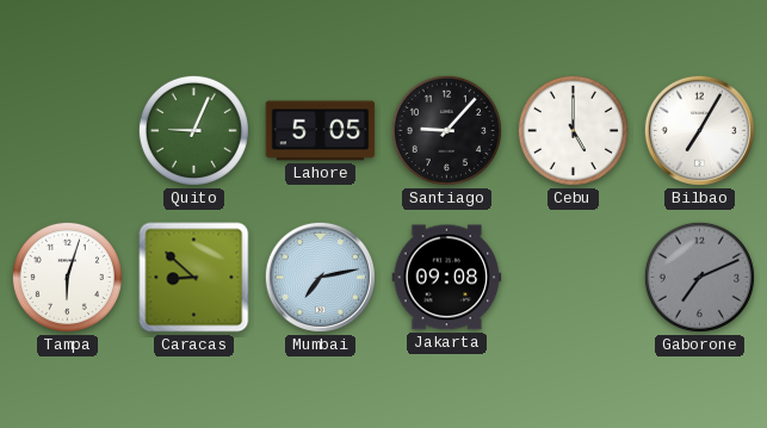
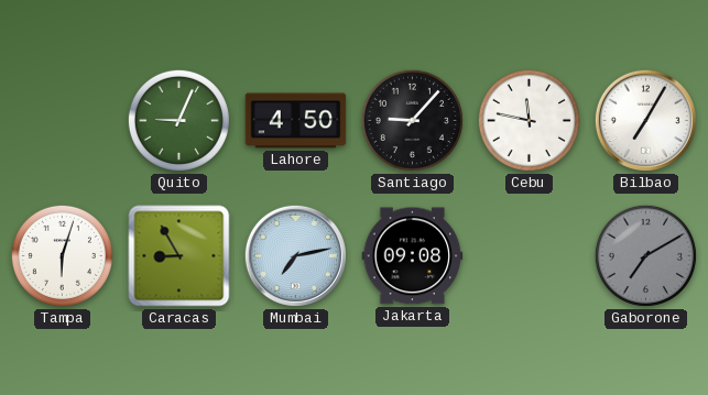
Lahore: 5:05 -> 4:50
Cebu: 5:00 -> 11:47
Caracas: 8:52 -> 8:55
Gaborone: 7:11 -> 7:10
